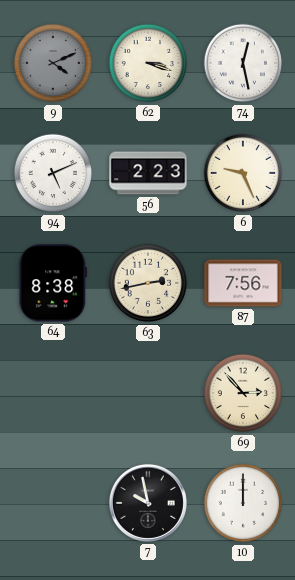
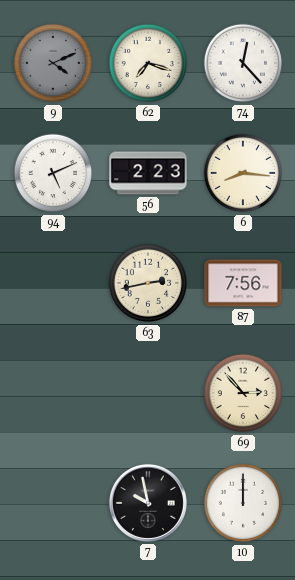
62: 3:18 -> 7:18
74: 12:28 -> 12:23
6: 9:26 -> 8:16
64: 8:38 -> none
